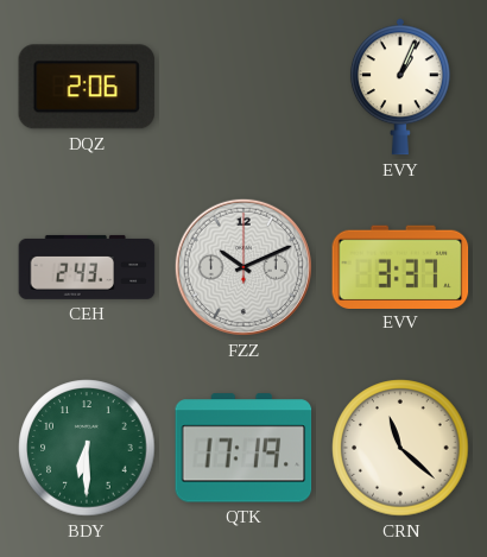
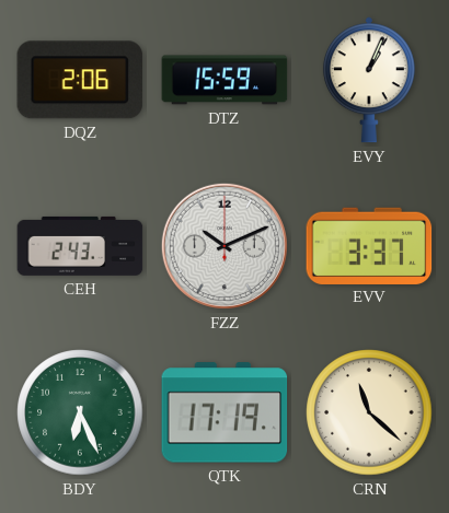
DTZ: none -> 15:59
BDY: 6:30 -> 6:26
